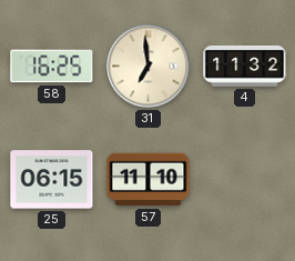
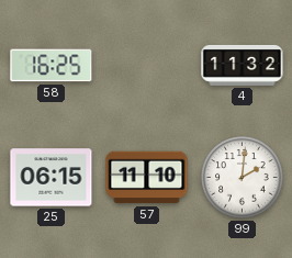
31: 6:59 -> none
99: none -> 2:01
